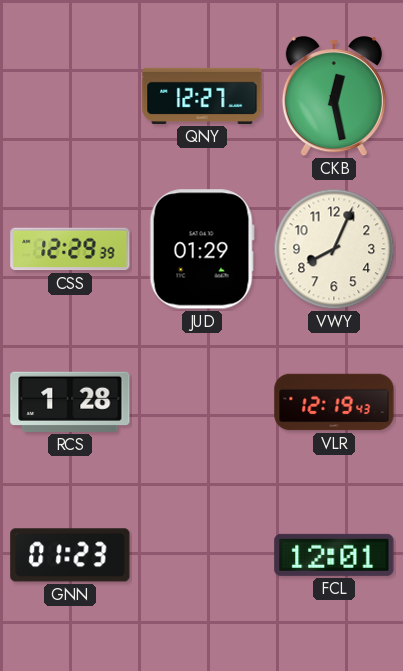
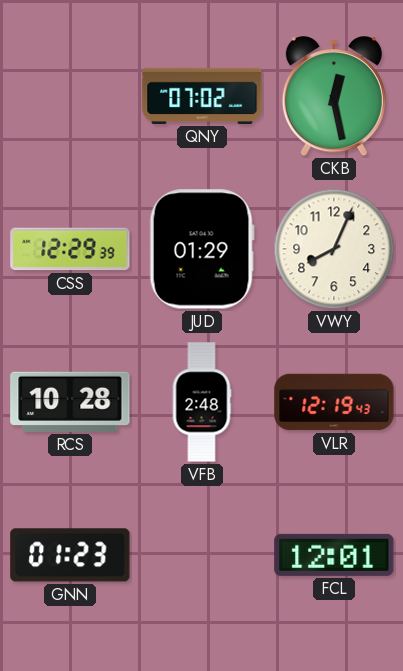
QNY: 12:27 -> 07:02
RCS: 1:28 -> 10:28
VFB: none -> 2:48
